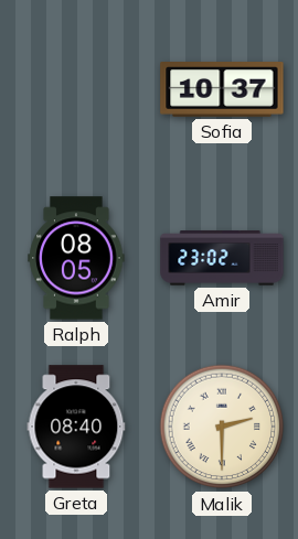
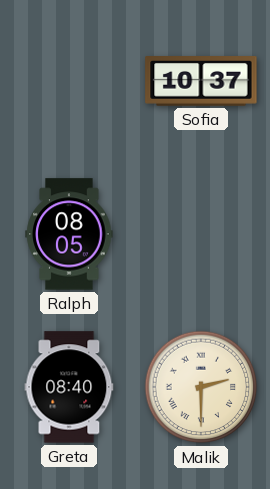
Amir: 23:02 -> none
